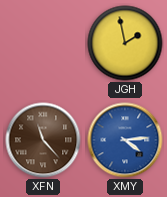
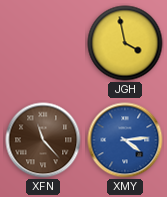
JGH: 1:58 -> 3:58
